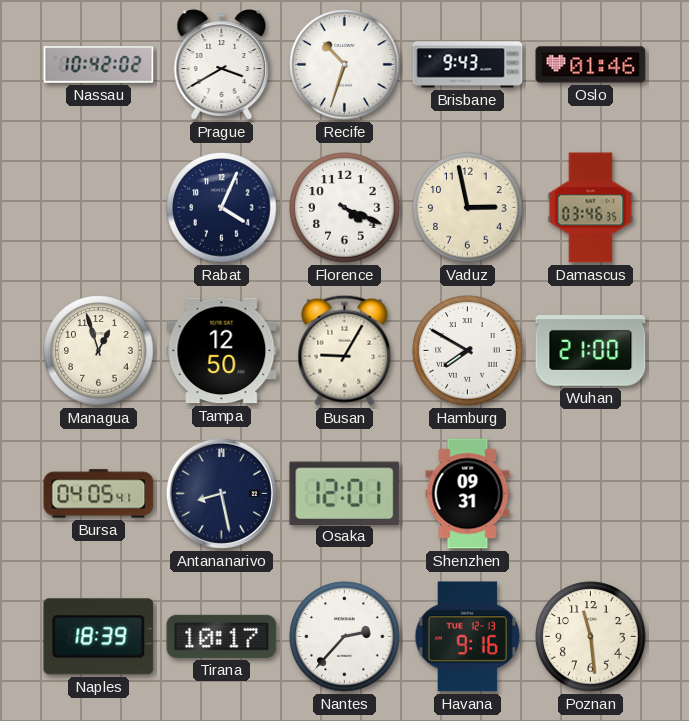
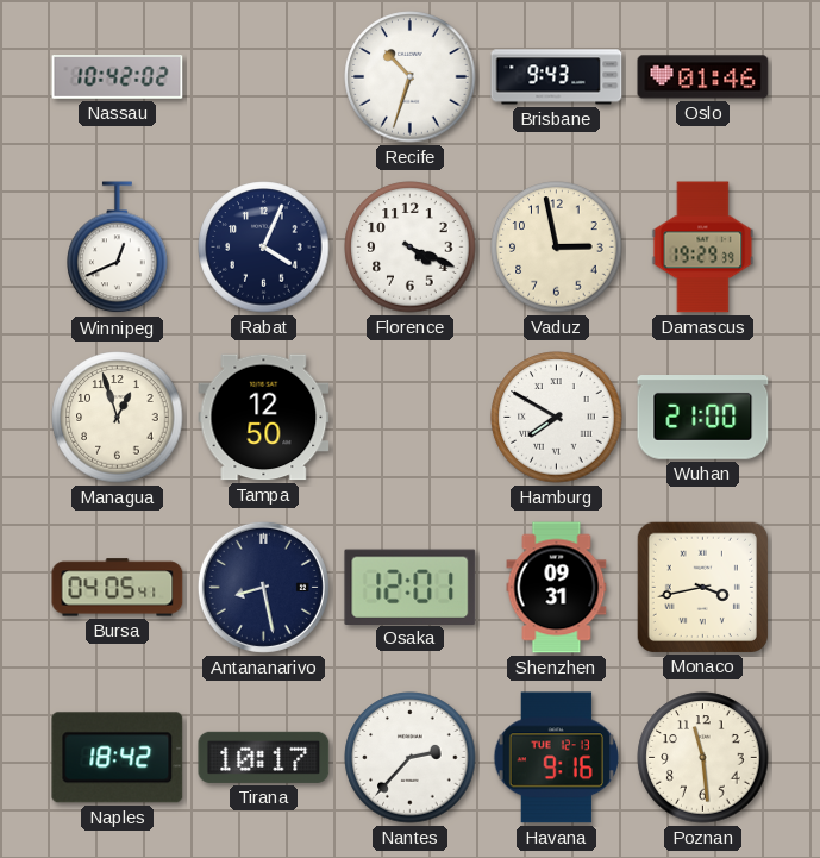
Prague: 3:40 -> none
Winnipeg: none -> 12:41
Damascus: 03:46 -> 19:29
Busan: 9:05 -> none
Monaco: none -> 3:43
Naples: 18:39 -> 18:42
